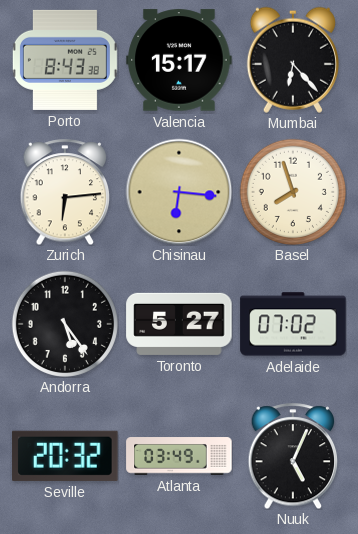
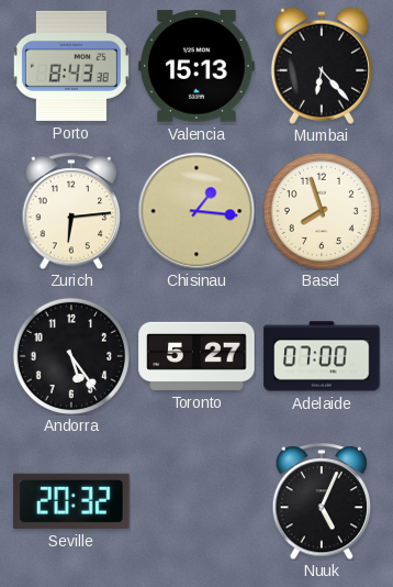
Valencia: 15:17 -> 15:13
Chisinau: 6:16 -> 1:16
Adelaide: 07:02 -> 07:00
Atlanta: 03:49 -> none
